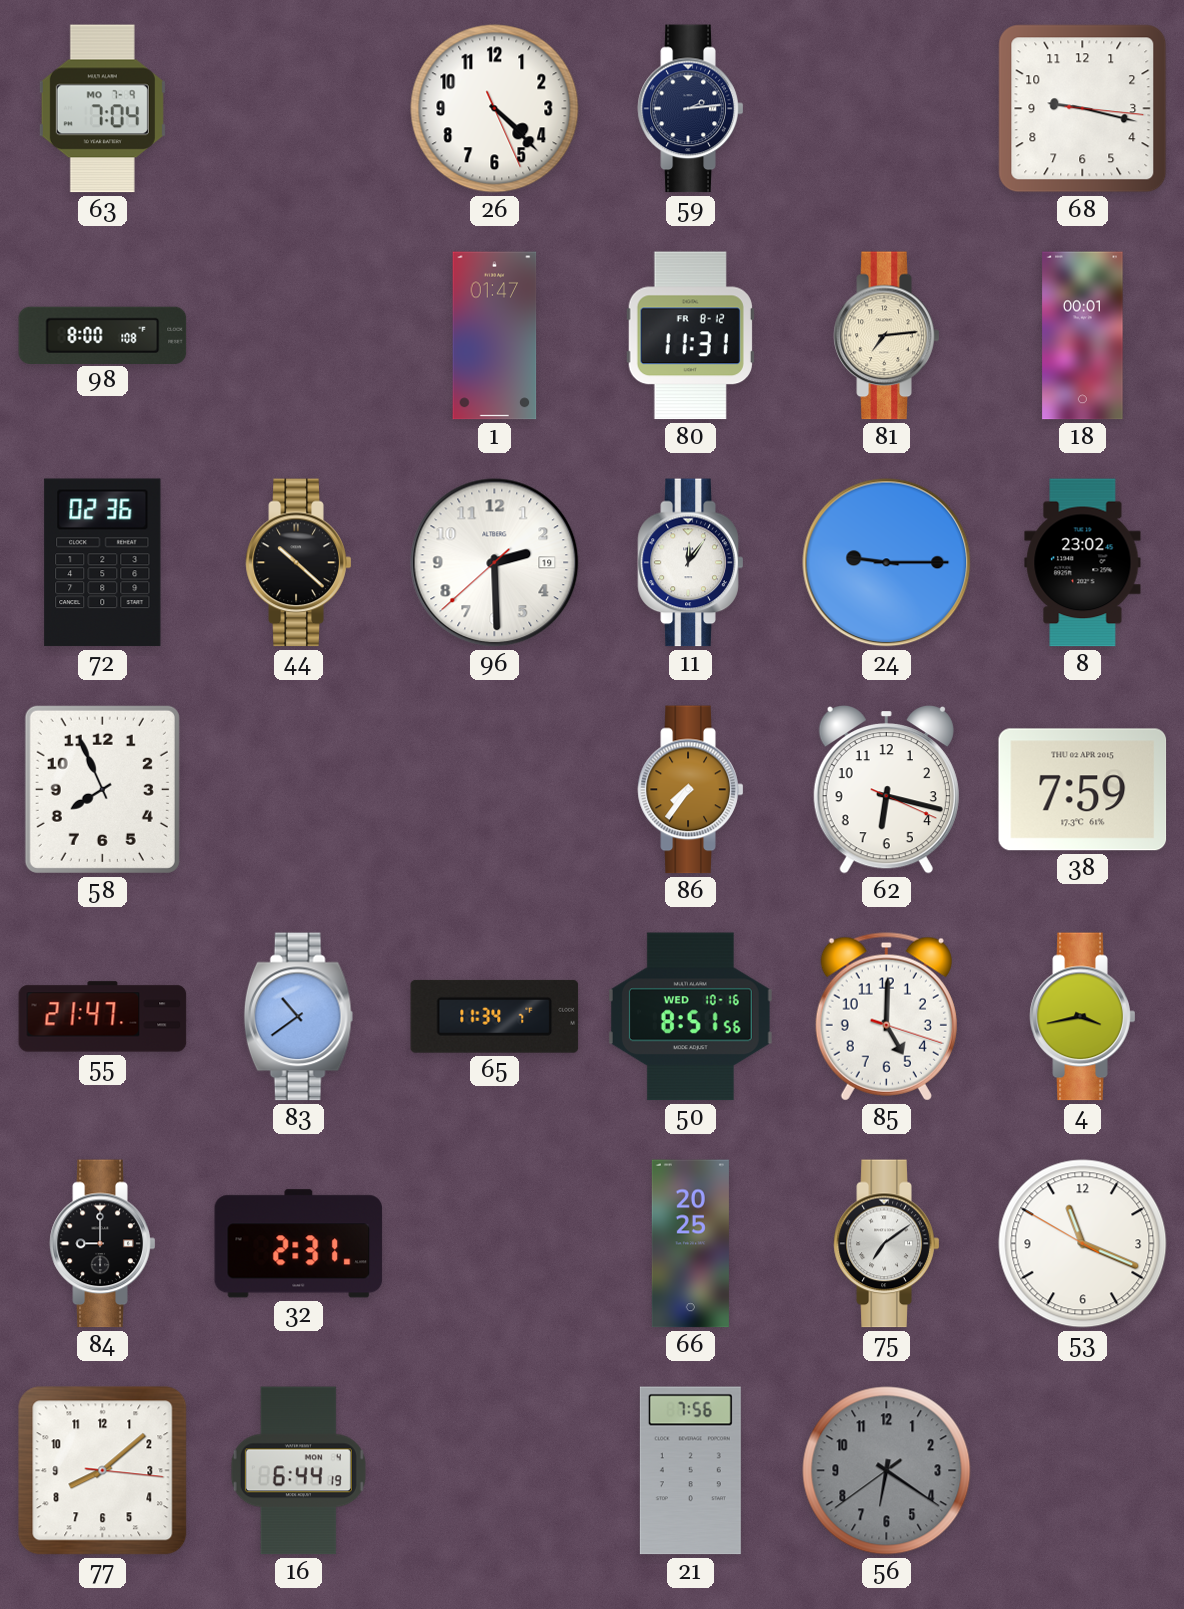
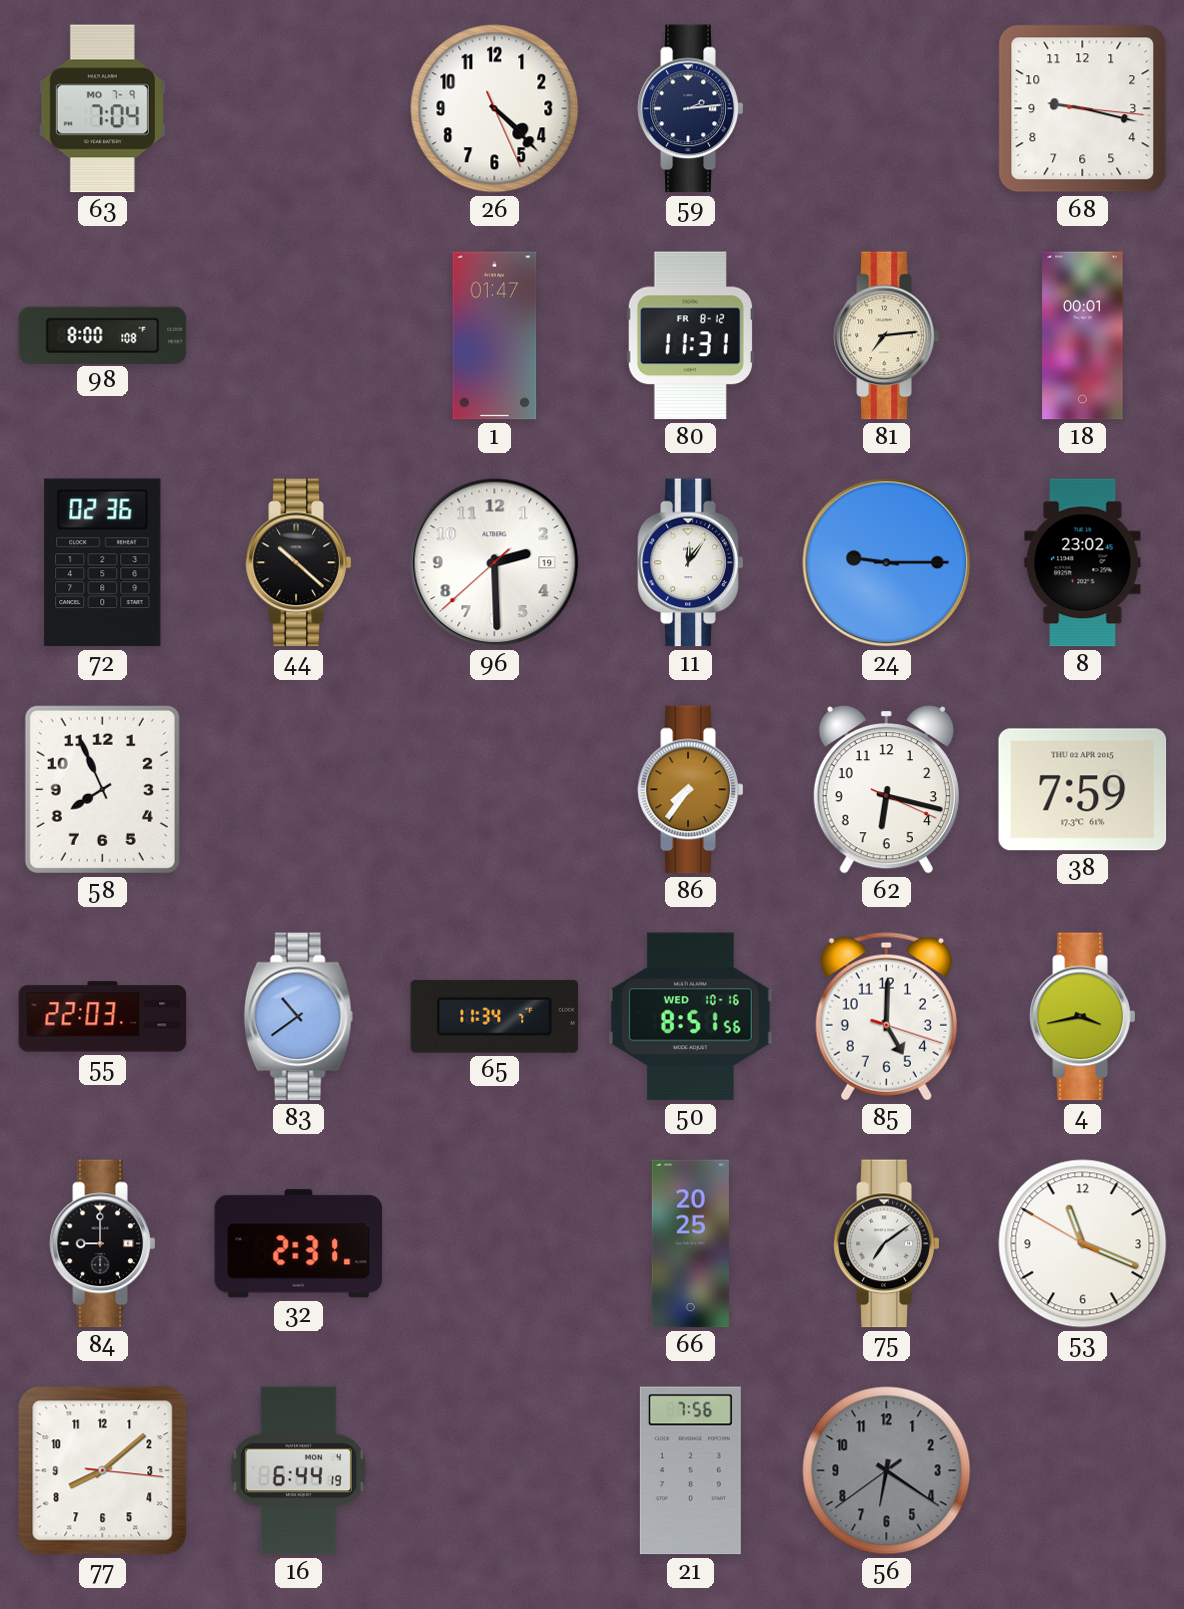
55: 21:47 -> 22:03
